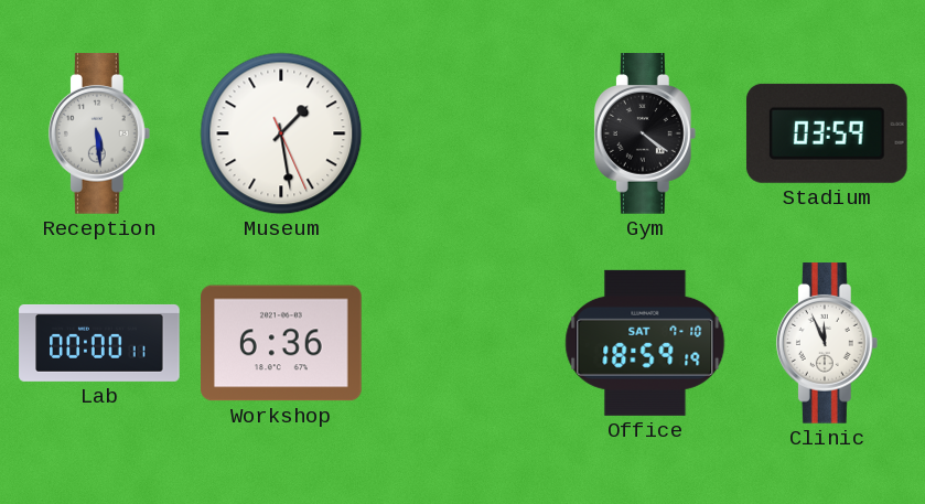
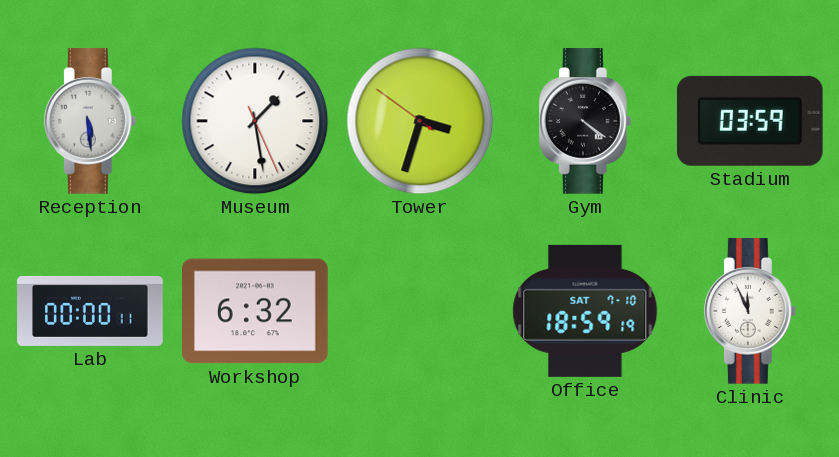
Tower: none -> 3:32
Workshop: 6:36 -> 6:32
